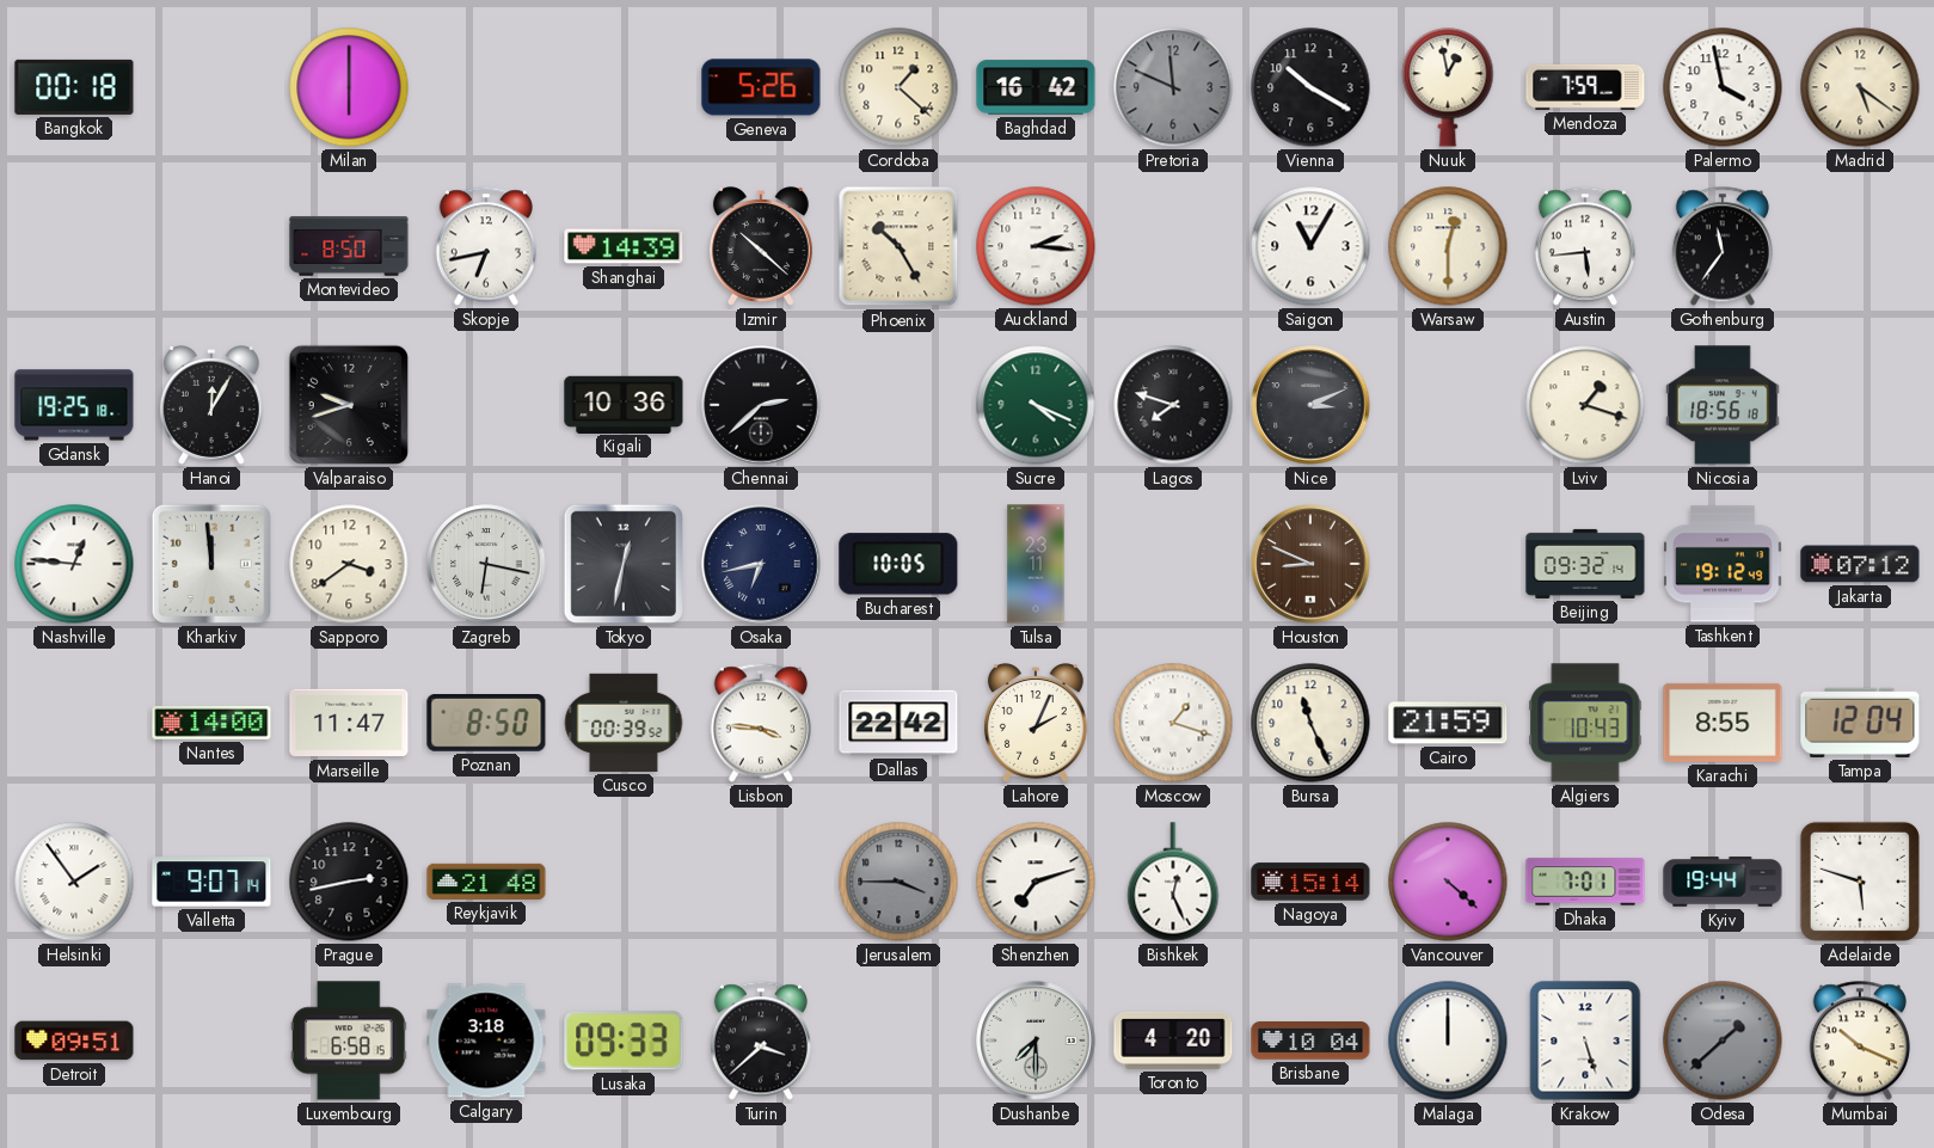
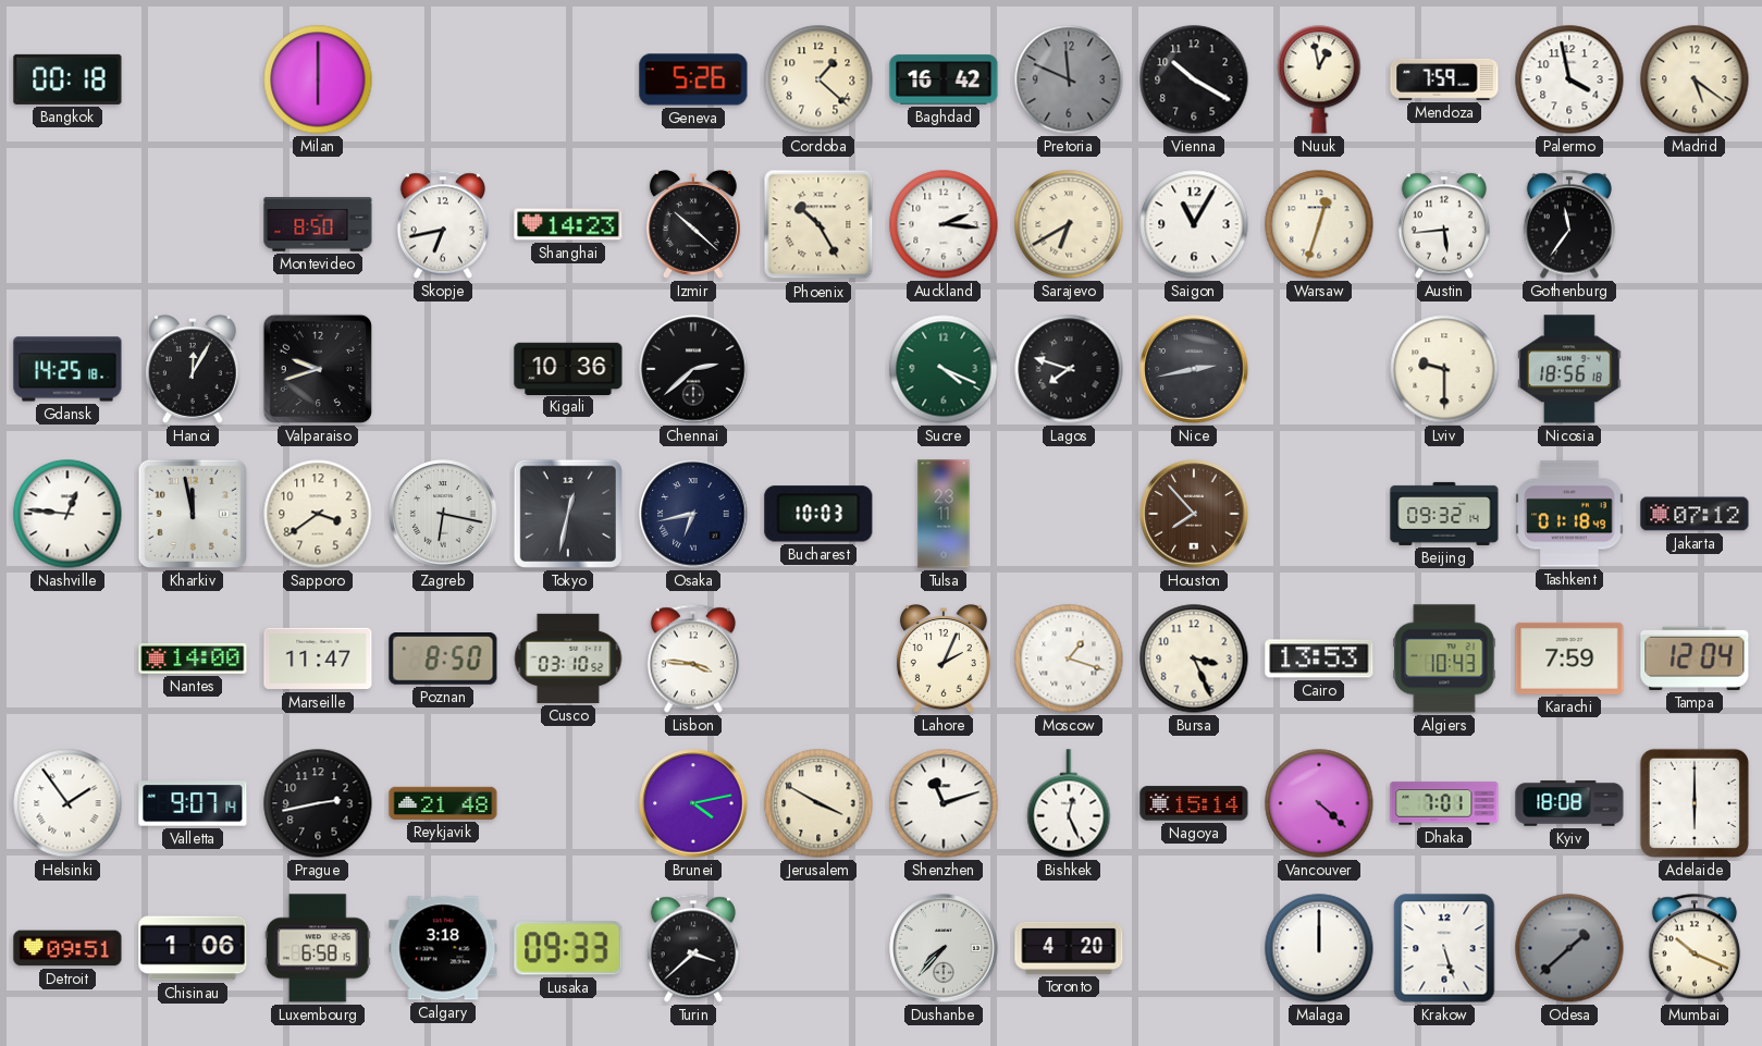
Shanghai: 14:39 -> 14:23
Sarajevo: none -> 6:40
Warsaw: 12:30 -> 12:33
Gdansk: 19:25 -> 14:25
Nice: 3:11 -> 2:43
Lviv: 1:18 -> 9:30
Kharkiv: 11:59 -> 11:58
Bucharest: 10:05 -> 10:03
Houston: 8:49 -> 7:53
Tashkent: 19:12 -> 01:18
Cusco: 00:39 -> 03:10
Dallas: 22:42 -> none
Bursa: 11:26 -> 3:26
Cairo: 21:59 -> 13:53
Karachi: 8:55 -> 7:59
Brunei: none -> 4:13
Jerusalem: 3:45 -> 3:50
Jerusalem dial: grey -> cream
Shenzhen: 7:12 -> 11:12
Kyiv: 19:44 -> 18:08
Adelaide: 5:48 -> 6:00
Chisinau: none -> 1:06
Dushanbe: 7:30 -> 7:37
Brisbane: 10:04 -> none
